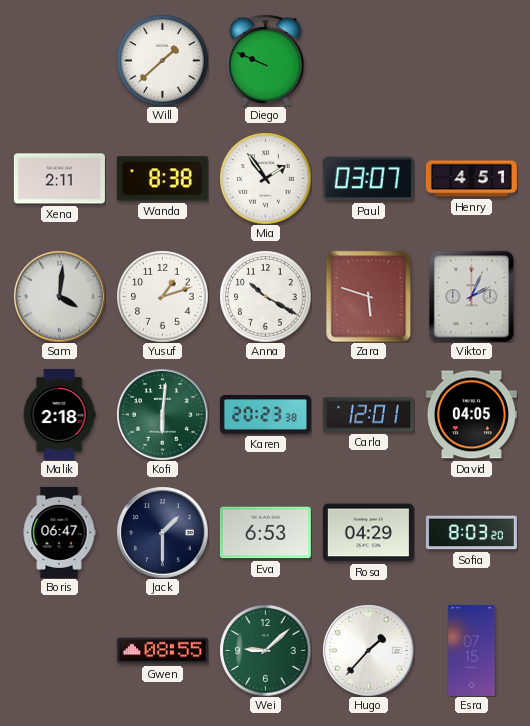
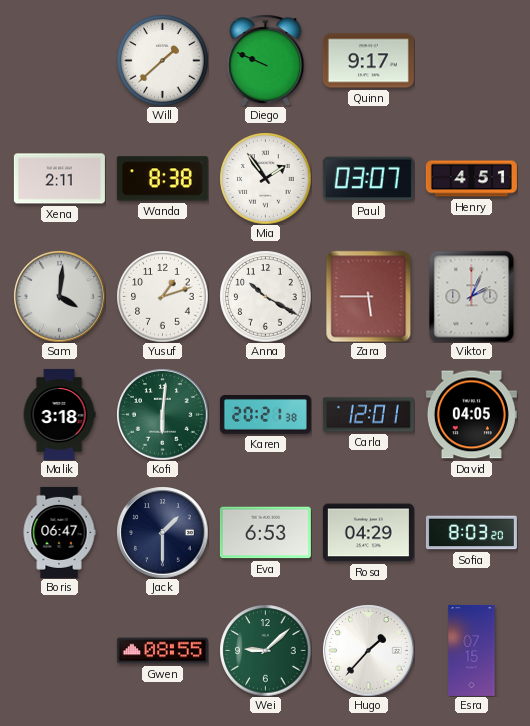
Quinn: none -> 9:17
Zara: 5:48 -> 5:45
Malik: 2:18 -> 3:18
Karen: 20:23 -> 20:21
